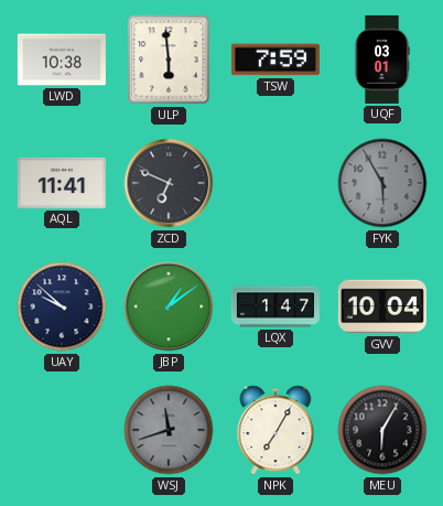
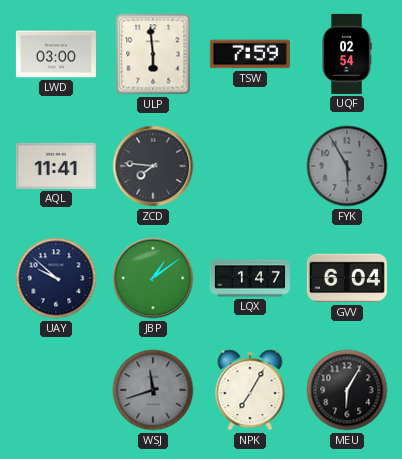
LWD: 10:38 -> 03:00
UQF: 03:01 -> 02:54
ZCD: 6:49 -> 7:46
GVV: 10:04 -> 6:04
